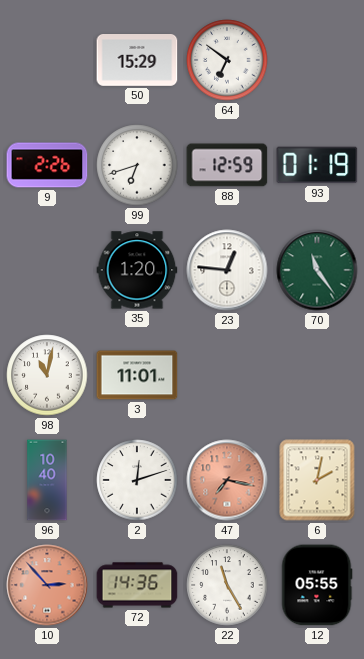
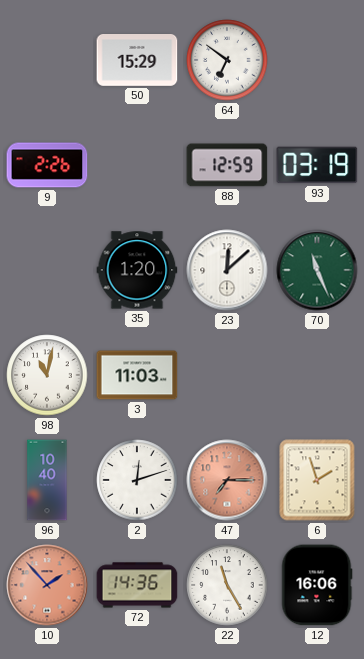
99: 6:42 -> none
93: 01:19 -> 03:19
23: 12:46 -> 12:08
70: 11:24 -> 11:26
3: 11:01 -> 11:03
47: 7:17 -> 7:15
6: 2:02 -> 1:57
10: 2:53 -> 1:53
12: 05:55 -> 16:06
